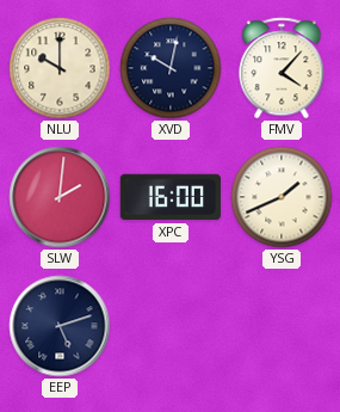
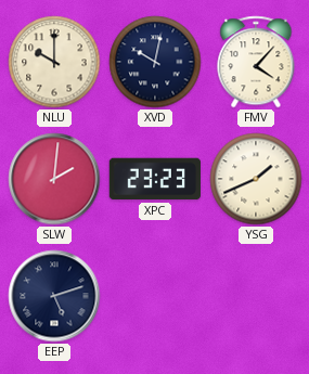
XPC: 16:00 -> 23:23
